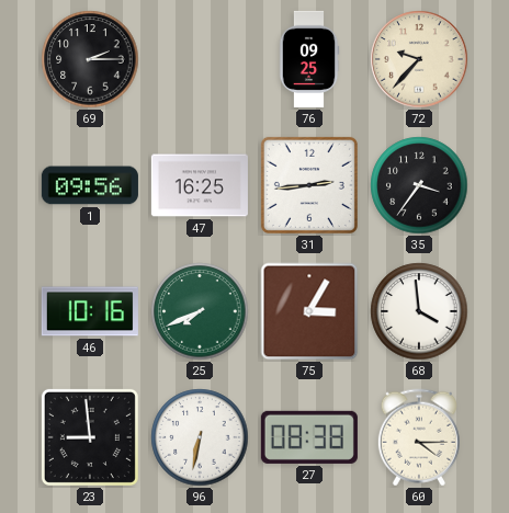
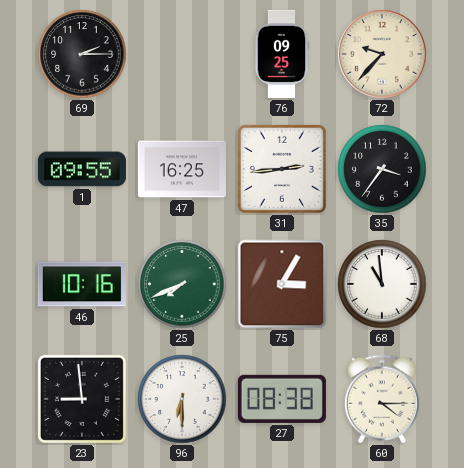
1: 09:56 -> 09:55
68: 3:59 -> 10:59
96: 6:32 -> 6:30
